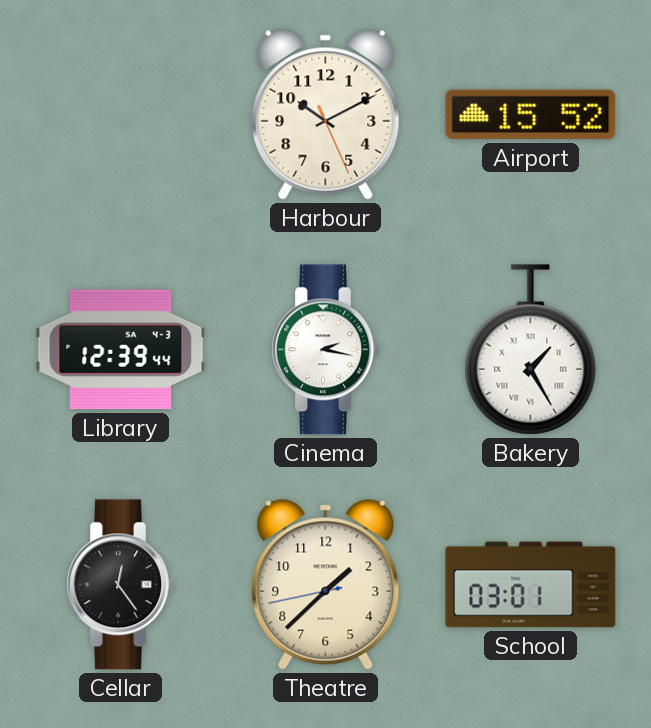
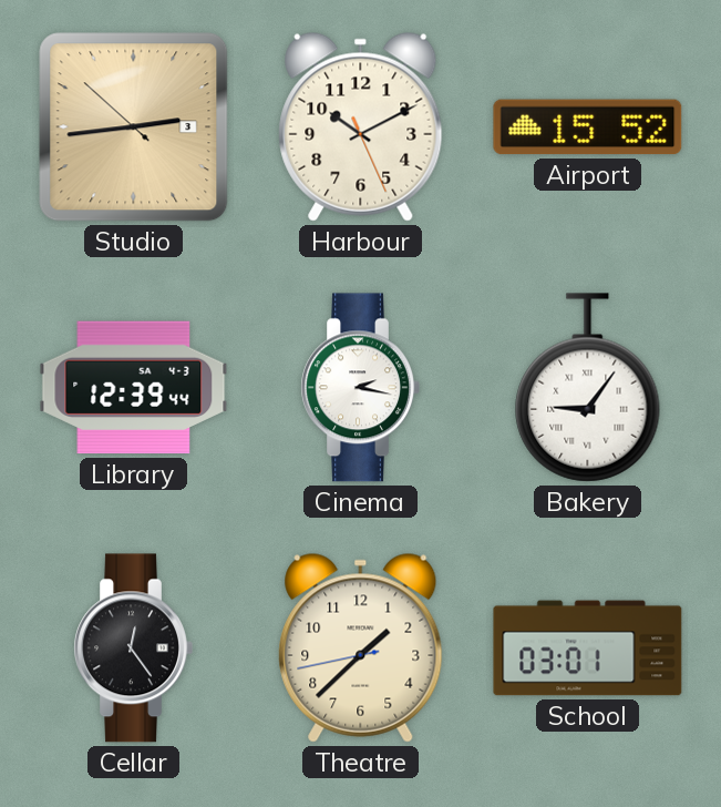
Studio: none -> 2:43
Bakery: 1:25 -> 9:06
